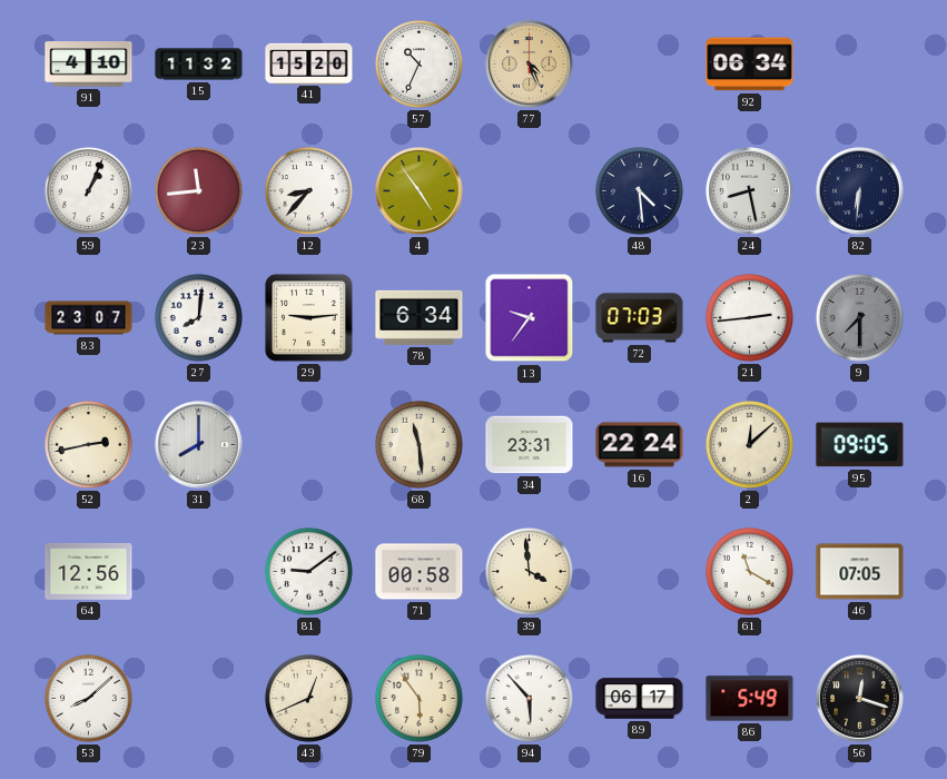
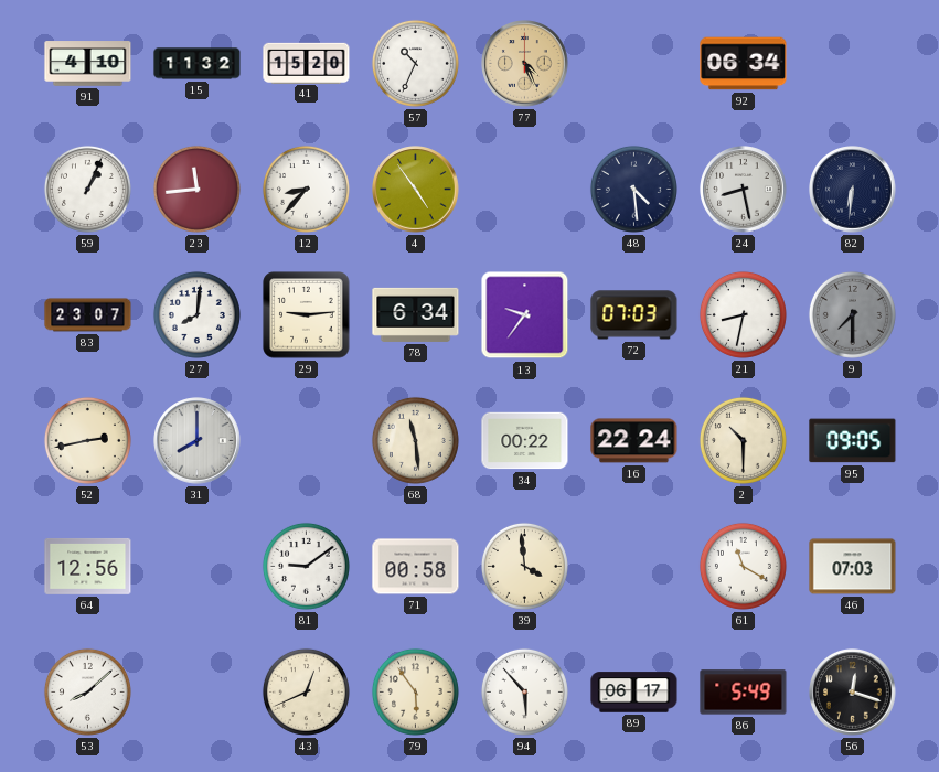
21: 2:44 -> 8:32
34: 23:31 -> 00:22
2: 12:08 -> 10:30
46: 07:05 -> 07:03
